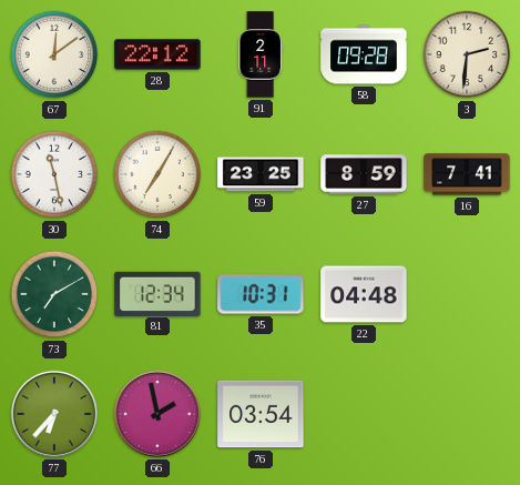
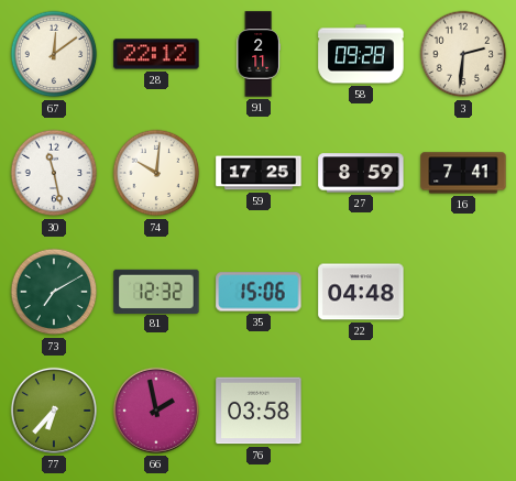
74: 7:05 -> 10:01
59: 23:25 -> 17:25
81: 12:34 -> 12:32
35: 10:31 -> 15:06
76: 03:54 -> 03:58
